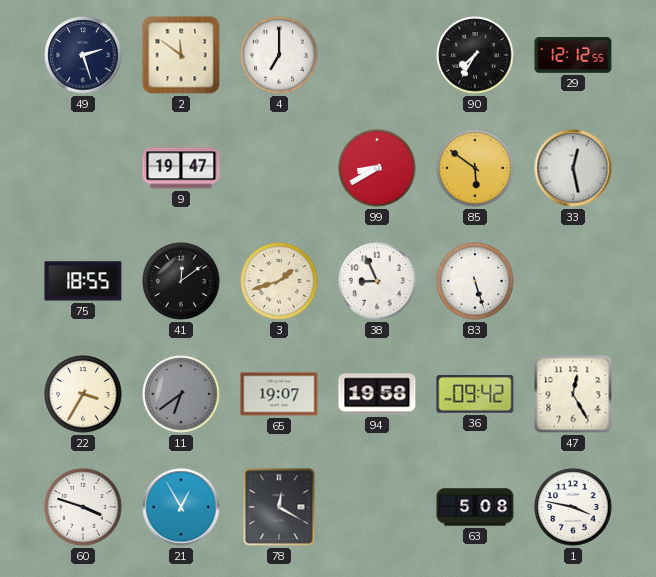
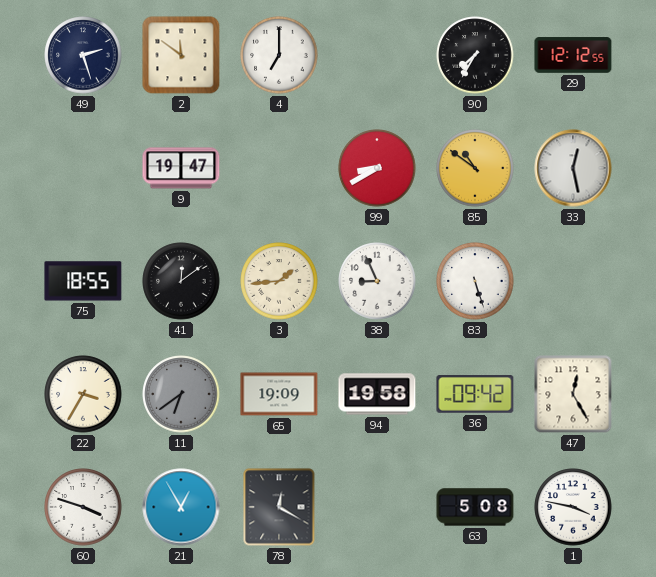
85: 5:51 -> 10:51
3: 1:42 -> 1:44
65: 19:07 -> 19:09
